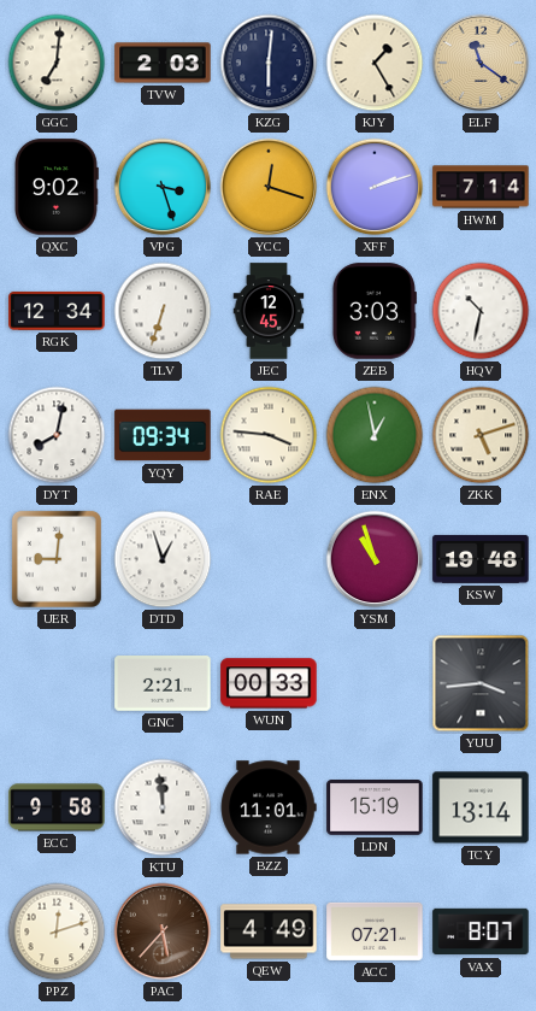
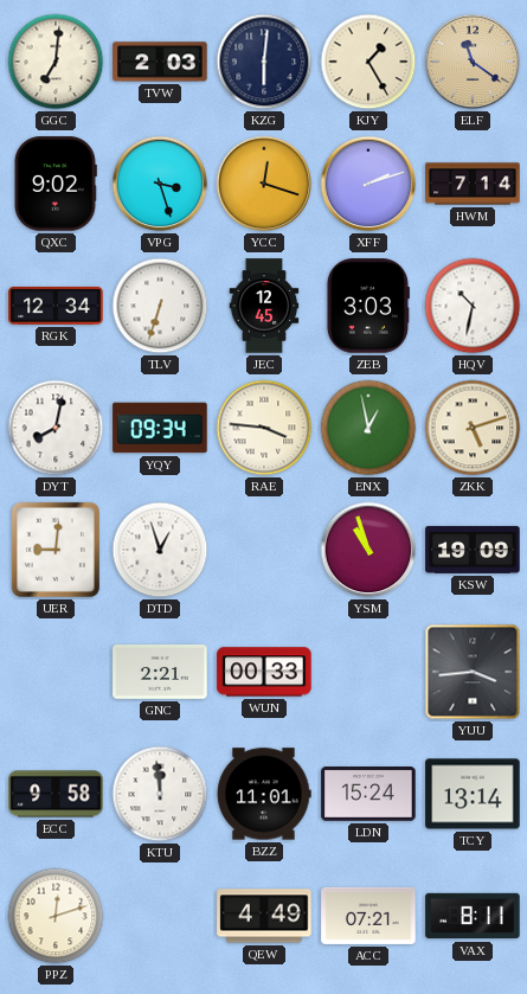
KSW: 19:48 -> 19:09
LDN: 15:19 -> 15:24
PAC: 5:37 -> none
VAX: 8:07 -> 8:11
